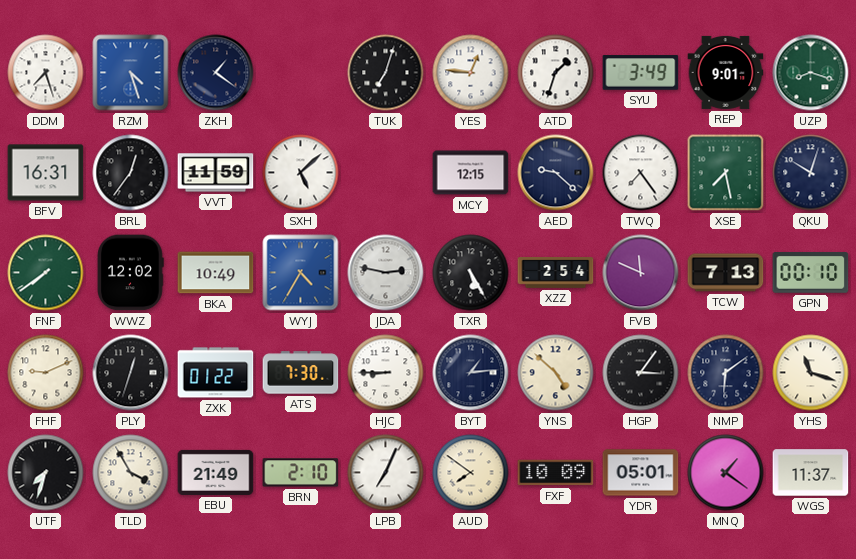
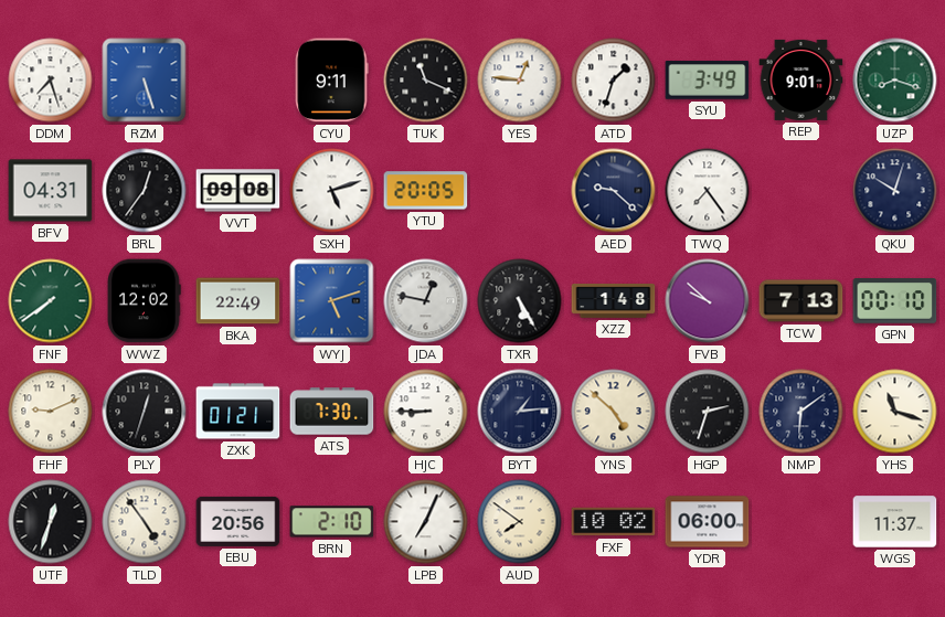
RZM: 4:27 -> 5:27
ZKH: 1:21 -> none
CYU: none -> 9:11
TUK: 7:03 -> 11:19
BFV: 16:31 -> 04:31
VVT: 11:59 -> 09:08
SXH: 5:08 -> 5:12
YTU: none -> 20:05
MCY: 12:15 -> none
XSE: 7:28 -> none
BKA: 10:49 -> 22:49
WYJ: 4:35 -> 5:12
JDA: 2:47 -> 12:47
XZZ: 2:54 -> 1:48
FVB: 11:49 -> 9:52
ZXK: 01:22 -> 01:21
HGP: 3:06 -> 2:33
UTF: 7:33 -> 12:33
TLD: 3:55 -> 4:54
EBU: 21:49 -> 20:56
FXF: 10:09 -> 10:02
YDR: 05:01 -> 06:00
MNQ: 1:21 -> none
